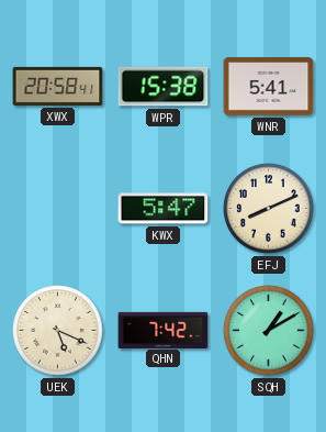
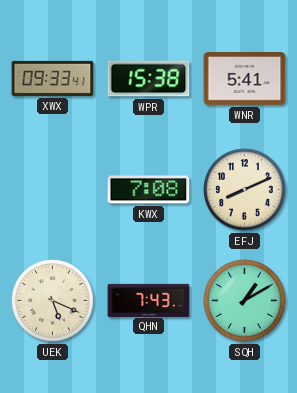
XWX: 20:58 -> 09:33
KWX: 5:47 -> 7:08
QHN: 7:42 -> 7:43
